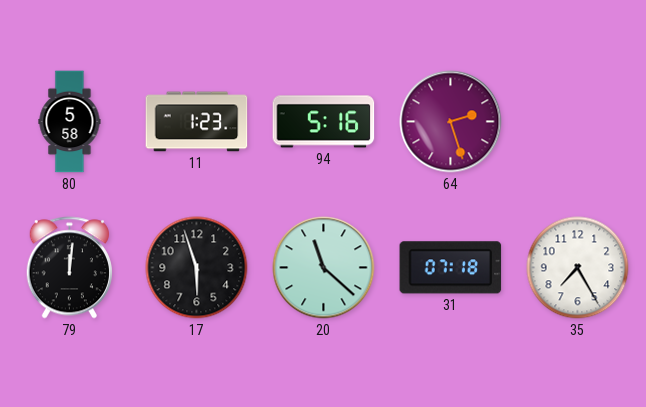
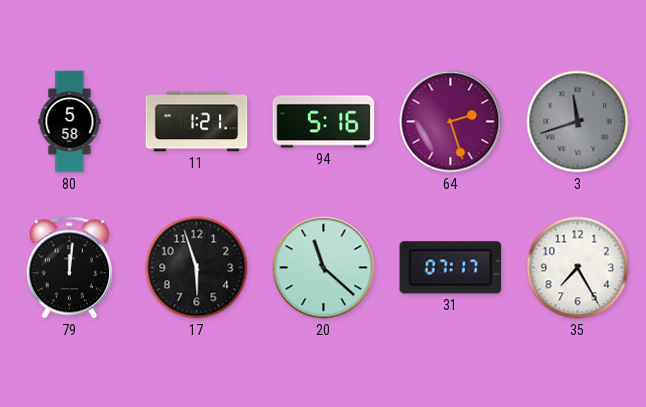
11: 1:23 -> 1:21
3: none -> 11:42
31: 07:18 -> 07:17
